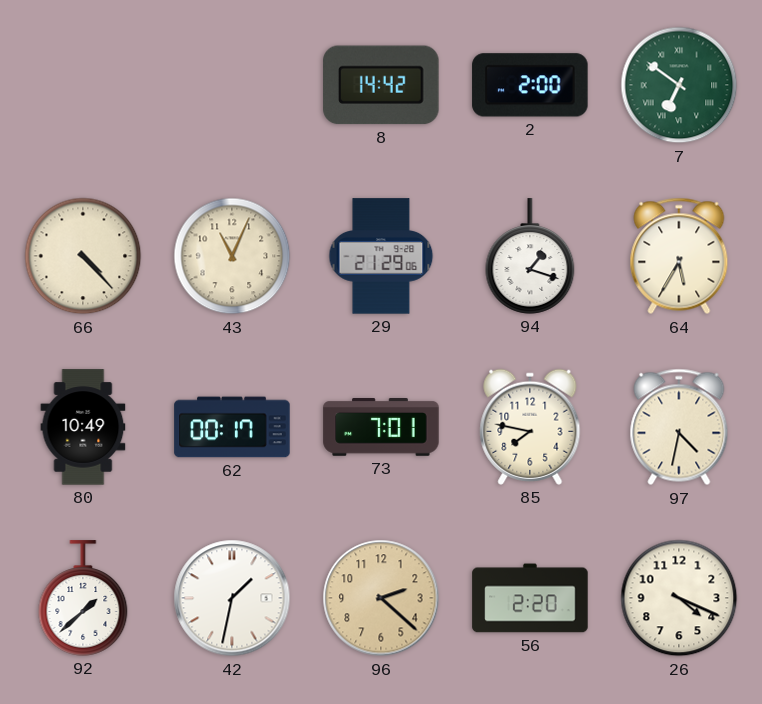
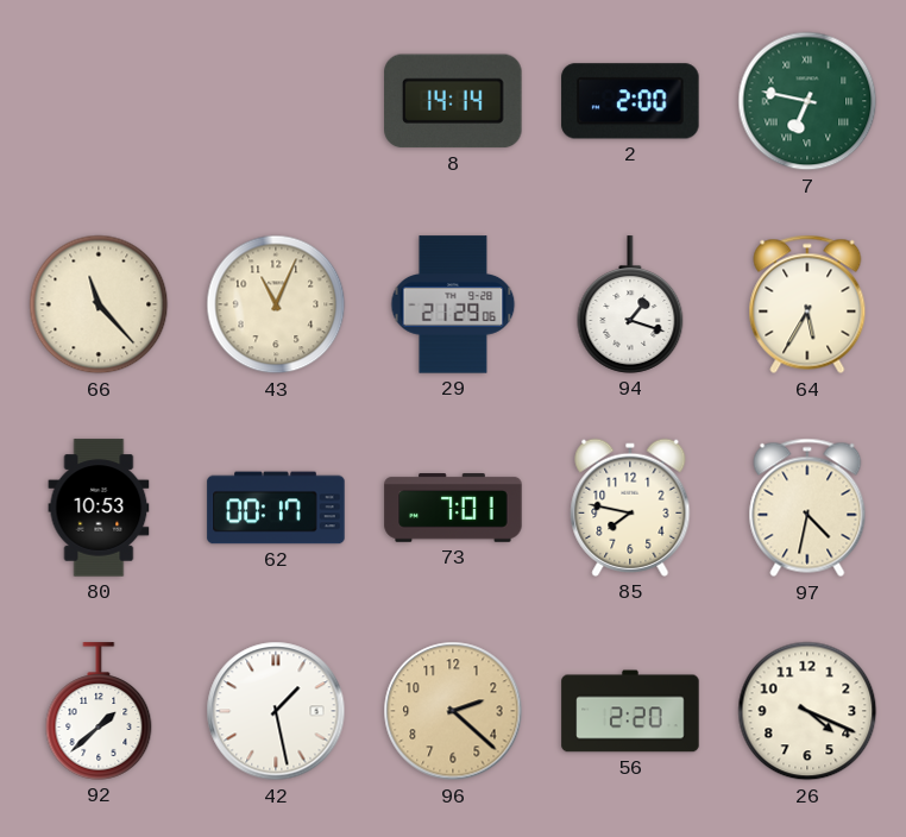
8: 14:42 -> 14:14
7: 6:51 -> 6:47
66: 4:23 -> 11:23
80: 10:49 -> 10:53
42: 1:32 -> 1:28
